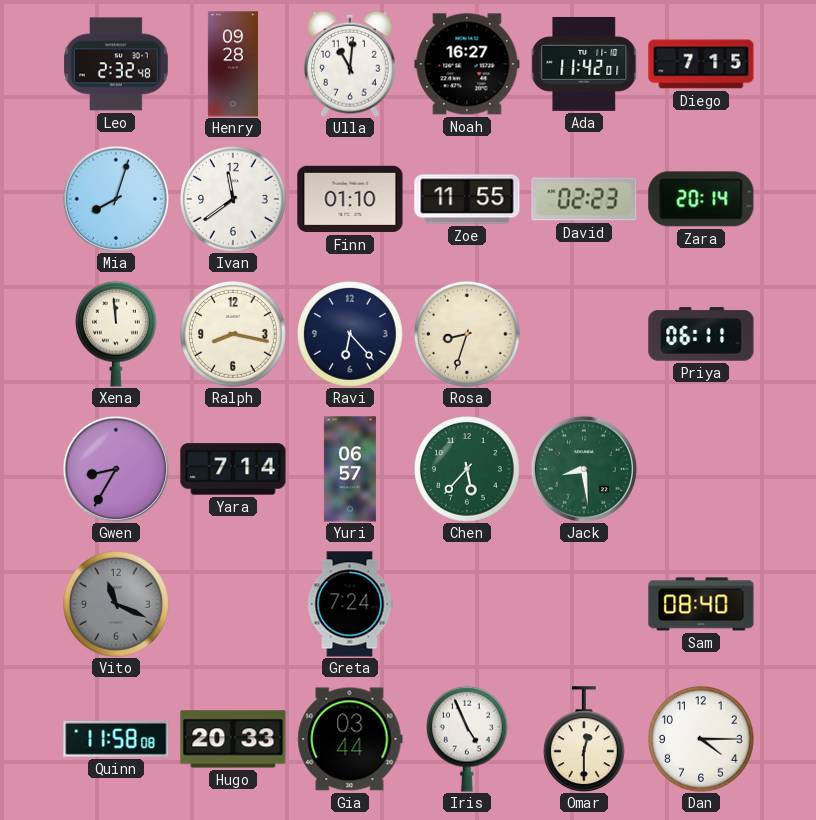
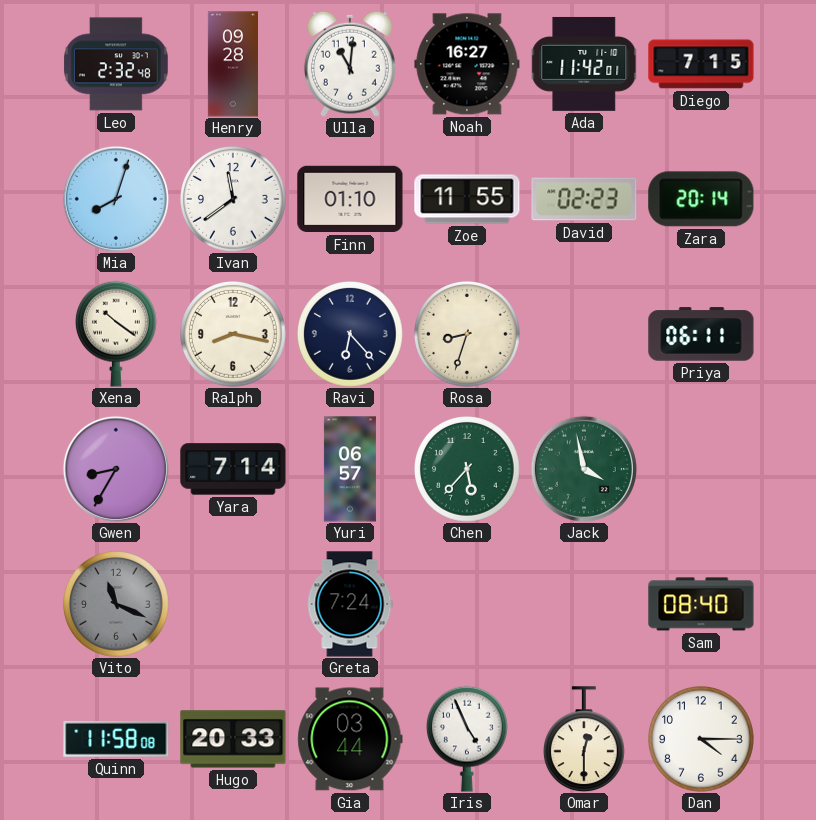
Xena: 11:59 -> 10:21
Jack: 8:29 -> 3:58
